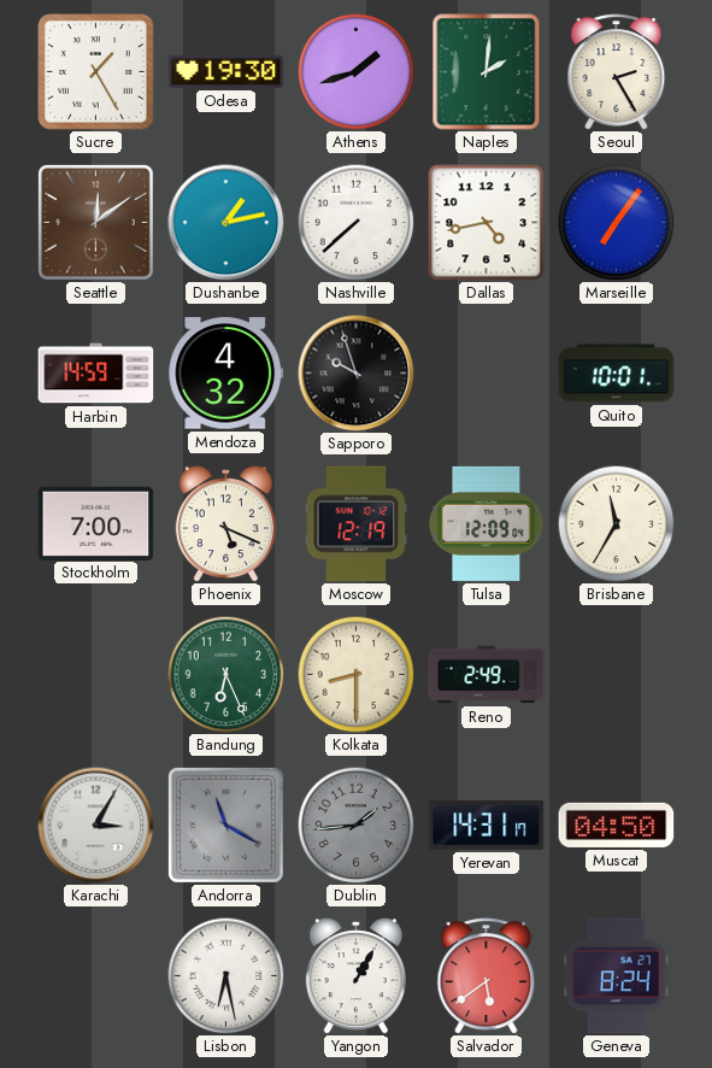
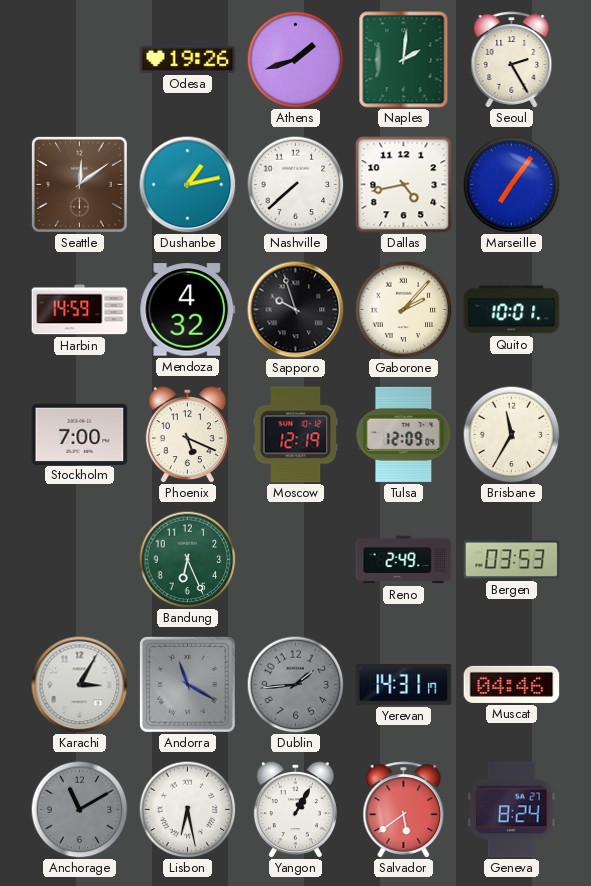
Sucre: 1:25 -> none
Odesa: 19:30 -> 19:26
Gaborone: none -> 2:07
Kolkata: 8:30 -> none
Bergen: none -> 03:53
Muscat: 04:50 -> 04:46
Anchorage: none -> 11:10
